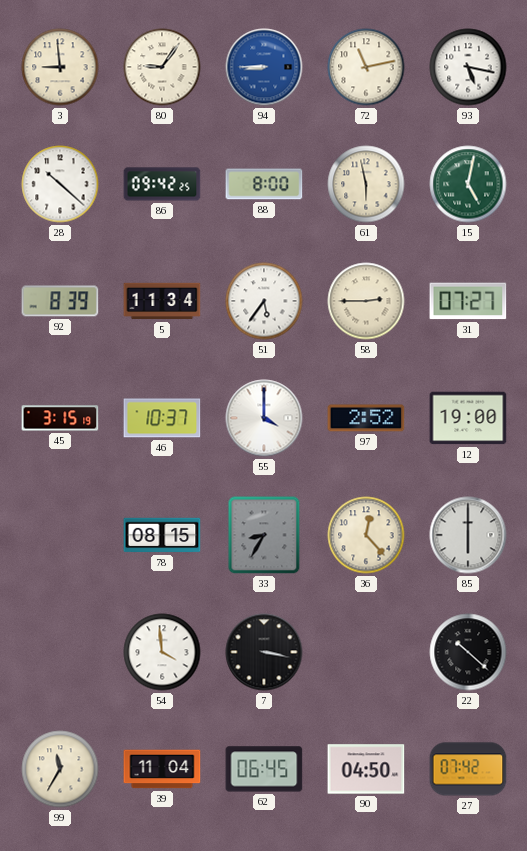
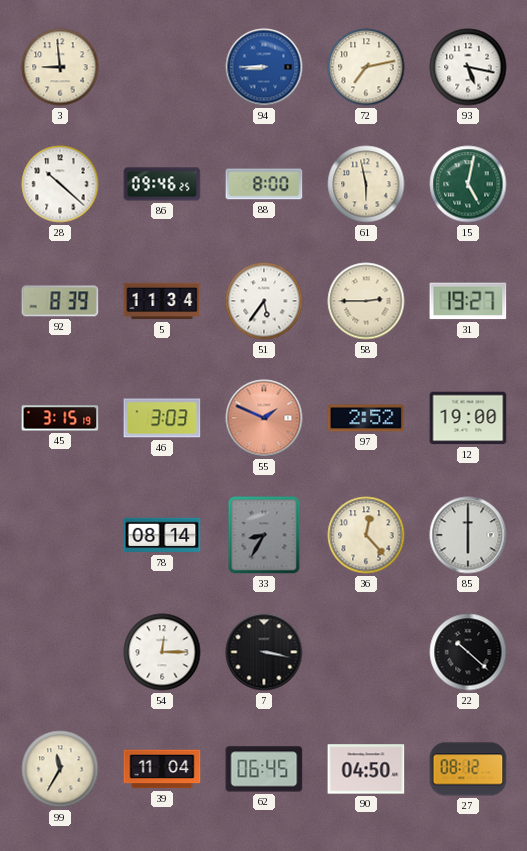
80: 9:06 -> none
72: 11:13 -> 7:13
86: 09:42 -> 09:46
31: 07:27 -> 19:27
46: 10:37 -> 3:03
55: 4:00 -> 1:49
55 dial: white -> salmon
78: 08:15 -> 08:14
54: 3:59 -> 12:15
27: 07:42 -> 08:12
